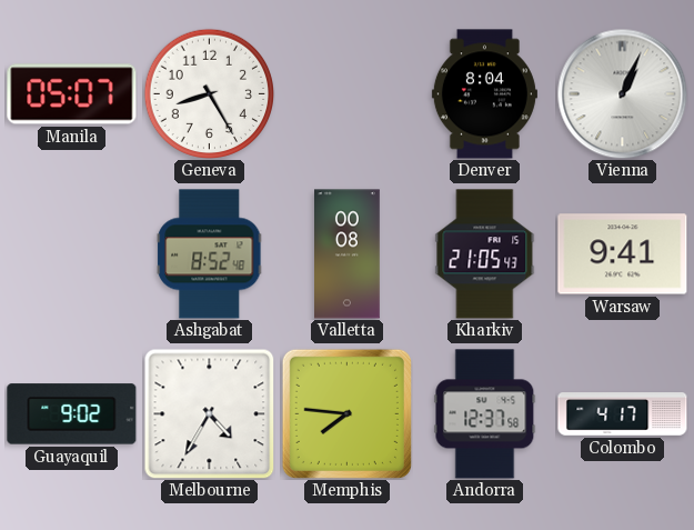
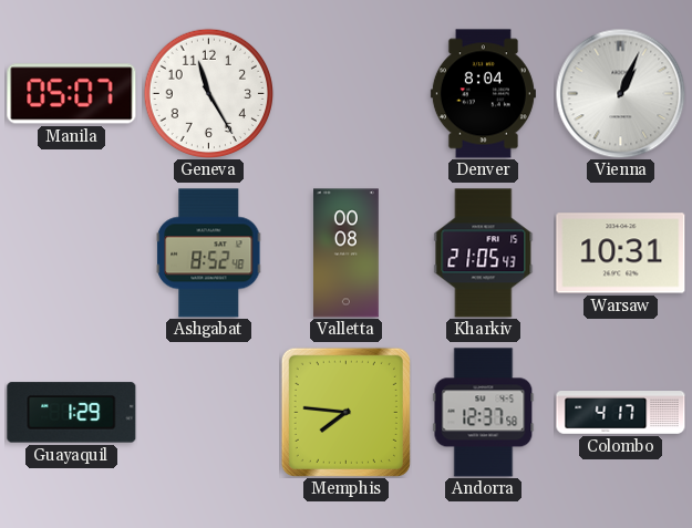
Geneva: 8:25 -> 11:25
Warsaw: 9:41 -> 10:31
Guayaquil: 9:02 -> 1:29
Melbourne: 4:35 -> none
